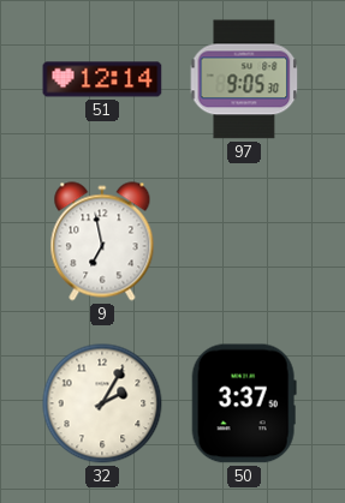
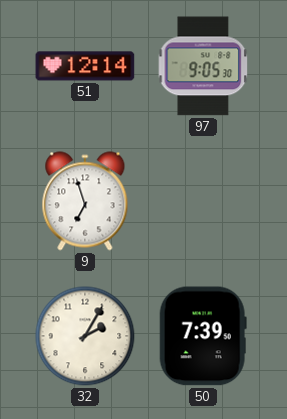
9: 6:58 -> 6:57
50: 3:37 -> 7:39
